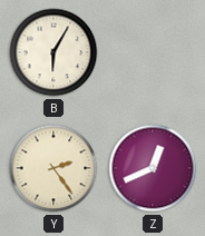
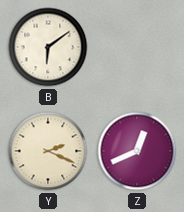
B: 6:05 -> 6:09
Y: 2:24 -> 2:19
